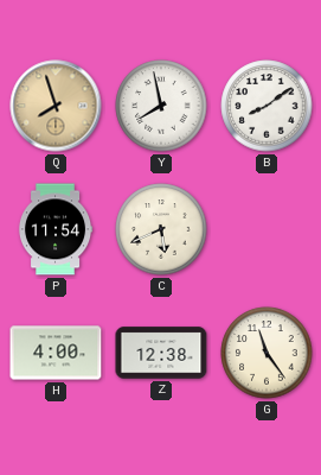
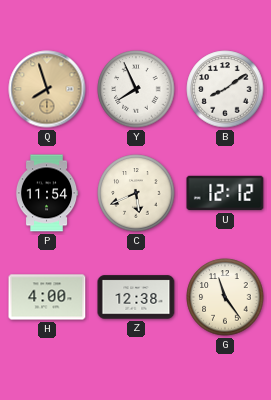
Y: 7:58 -> 7:56
U: none -> 12:12
